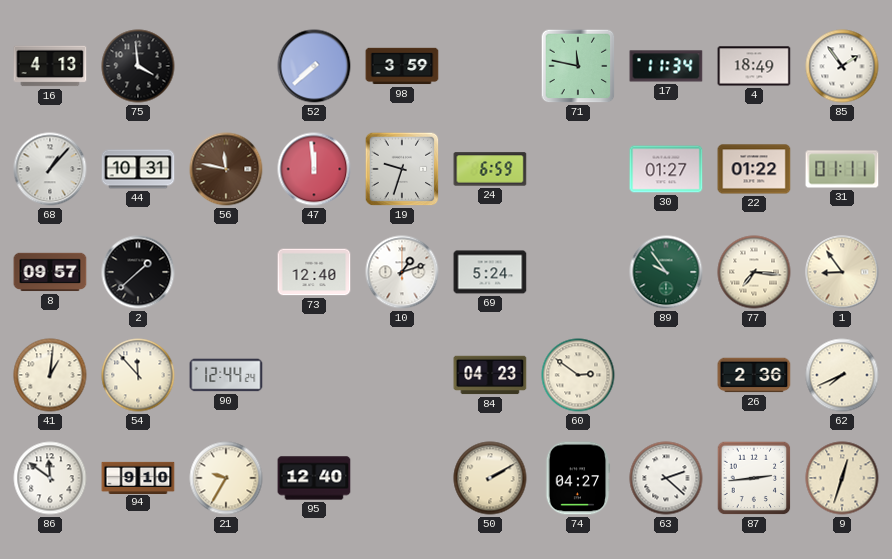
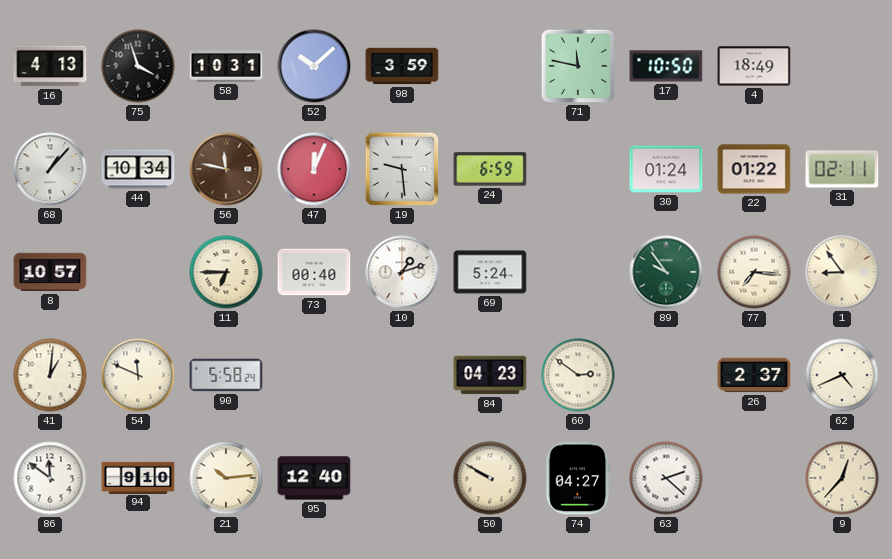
75: 3:59 -> 3:57
58: none -> 10:31
52: 7:38 -> 10:08
17: 11:34 -> 10:50
85: 1:54 -> none
44: 10:31 -> 10:34
47: 11:59 -> 12:04
19: 9:33 -> 9:29
30: 01:27 -> 01:24
31: 01:11 -> 02:11
8: 09:57 -> 10:57
2: 1:38 -> none
11: none -> 6:45
73: 12:40 -> 00:40
54: 11:53 -> 11:49
90: 12:44 -> 5:58
26: 2:36 -> 2:37
62: 7:41 -> 4:41
21: 9:35 -> 10:14
50: 2:10 -> 9:50
87: 2:44 -> none
9: 12:33 -> 12:37
